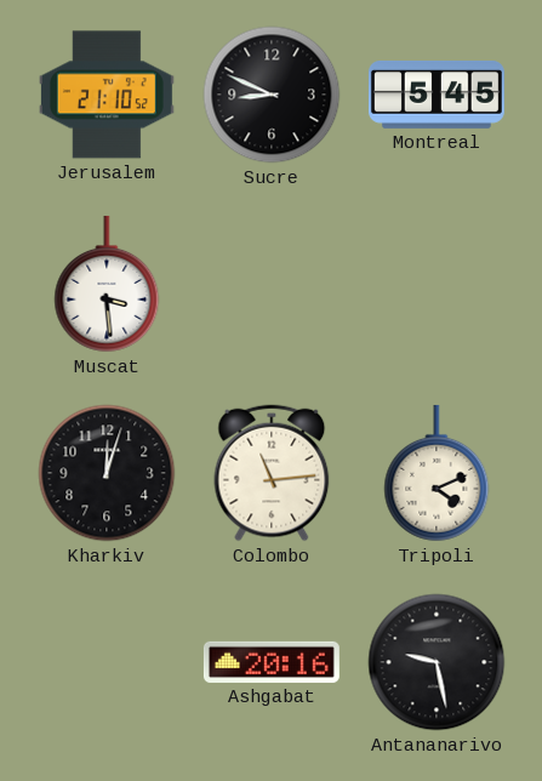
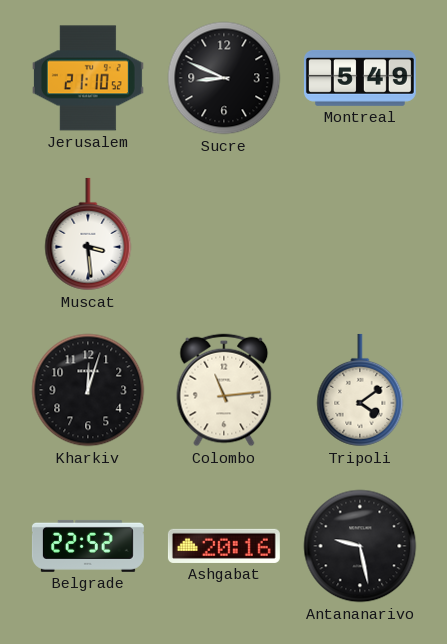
Montreal: 5:45 -> 5:49
Tripoli: 4:11 -> 4:09
Belgrade: none -> 22:52
